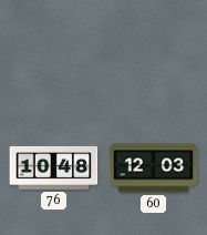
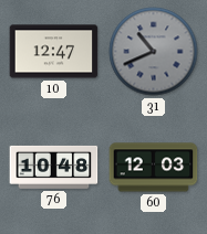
10: none -> 12:47
31: none -> 10:41
